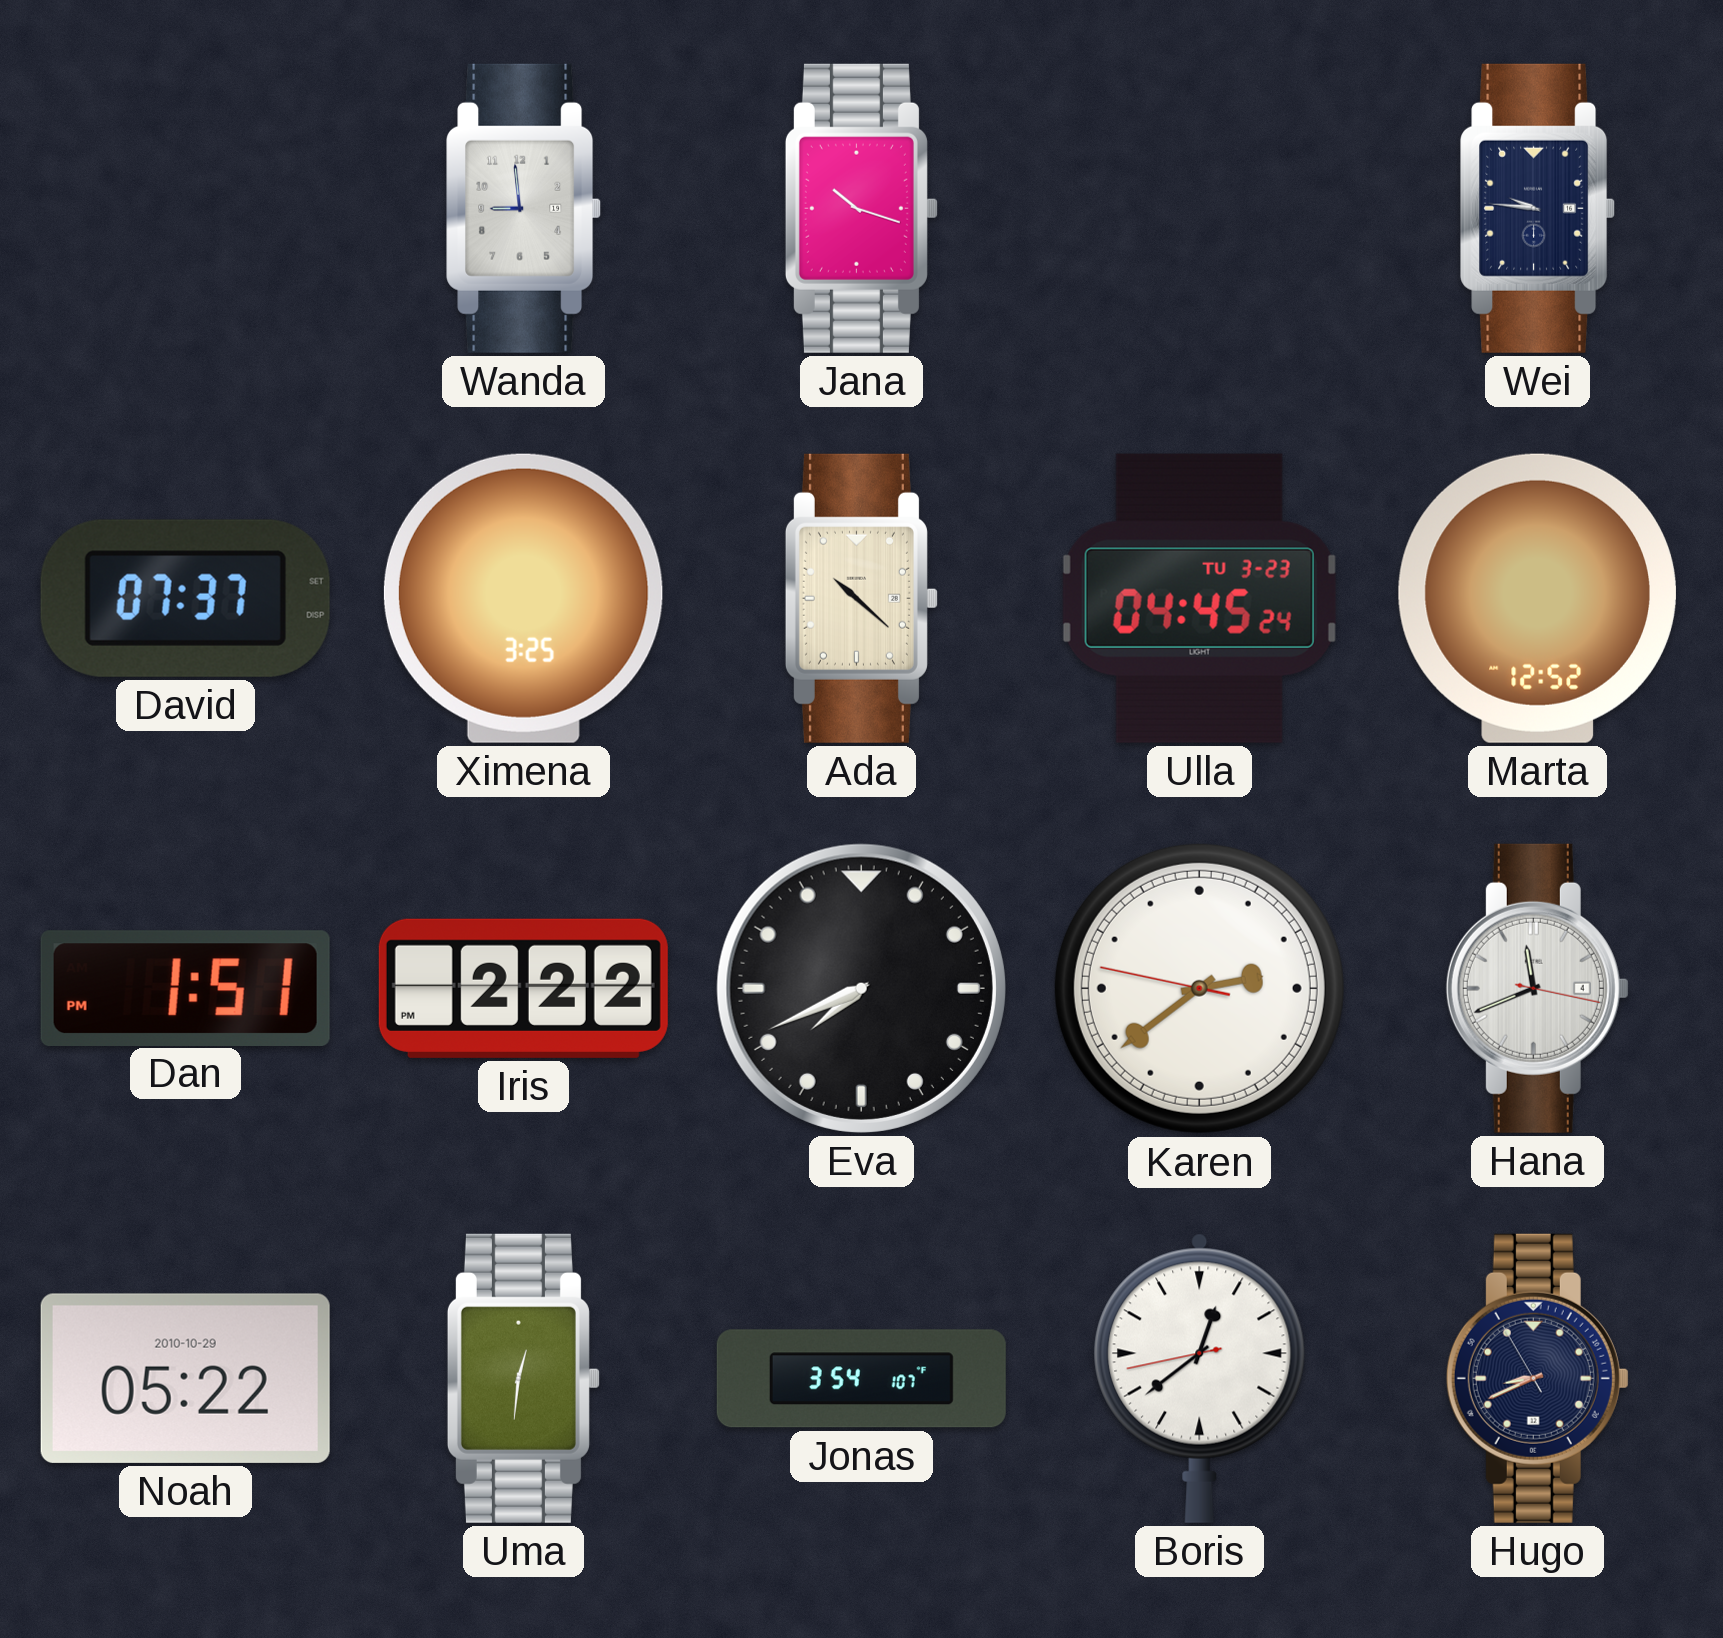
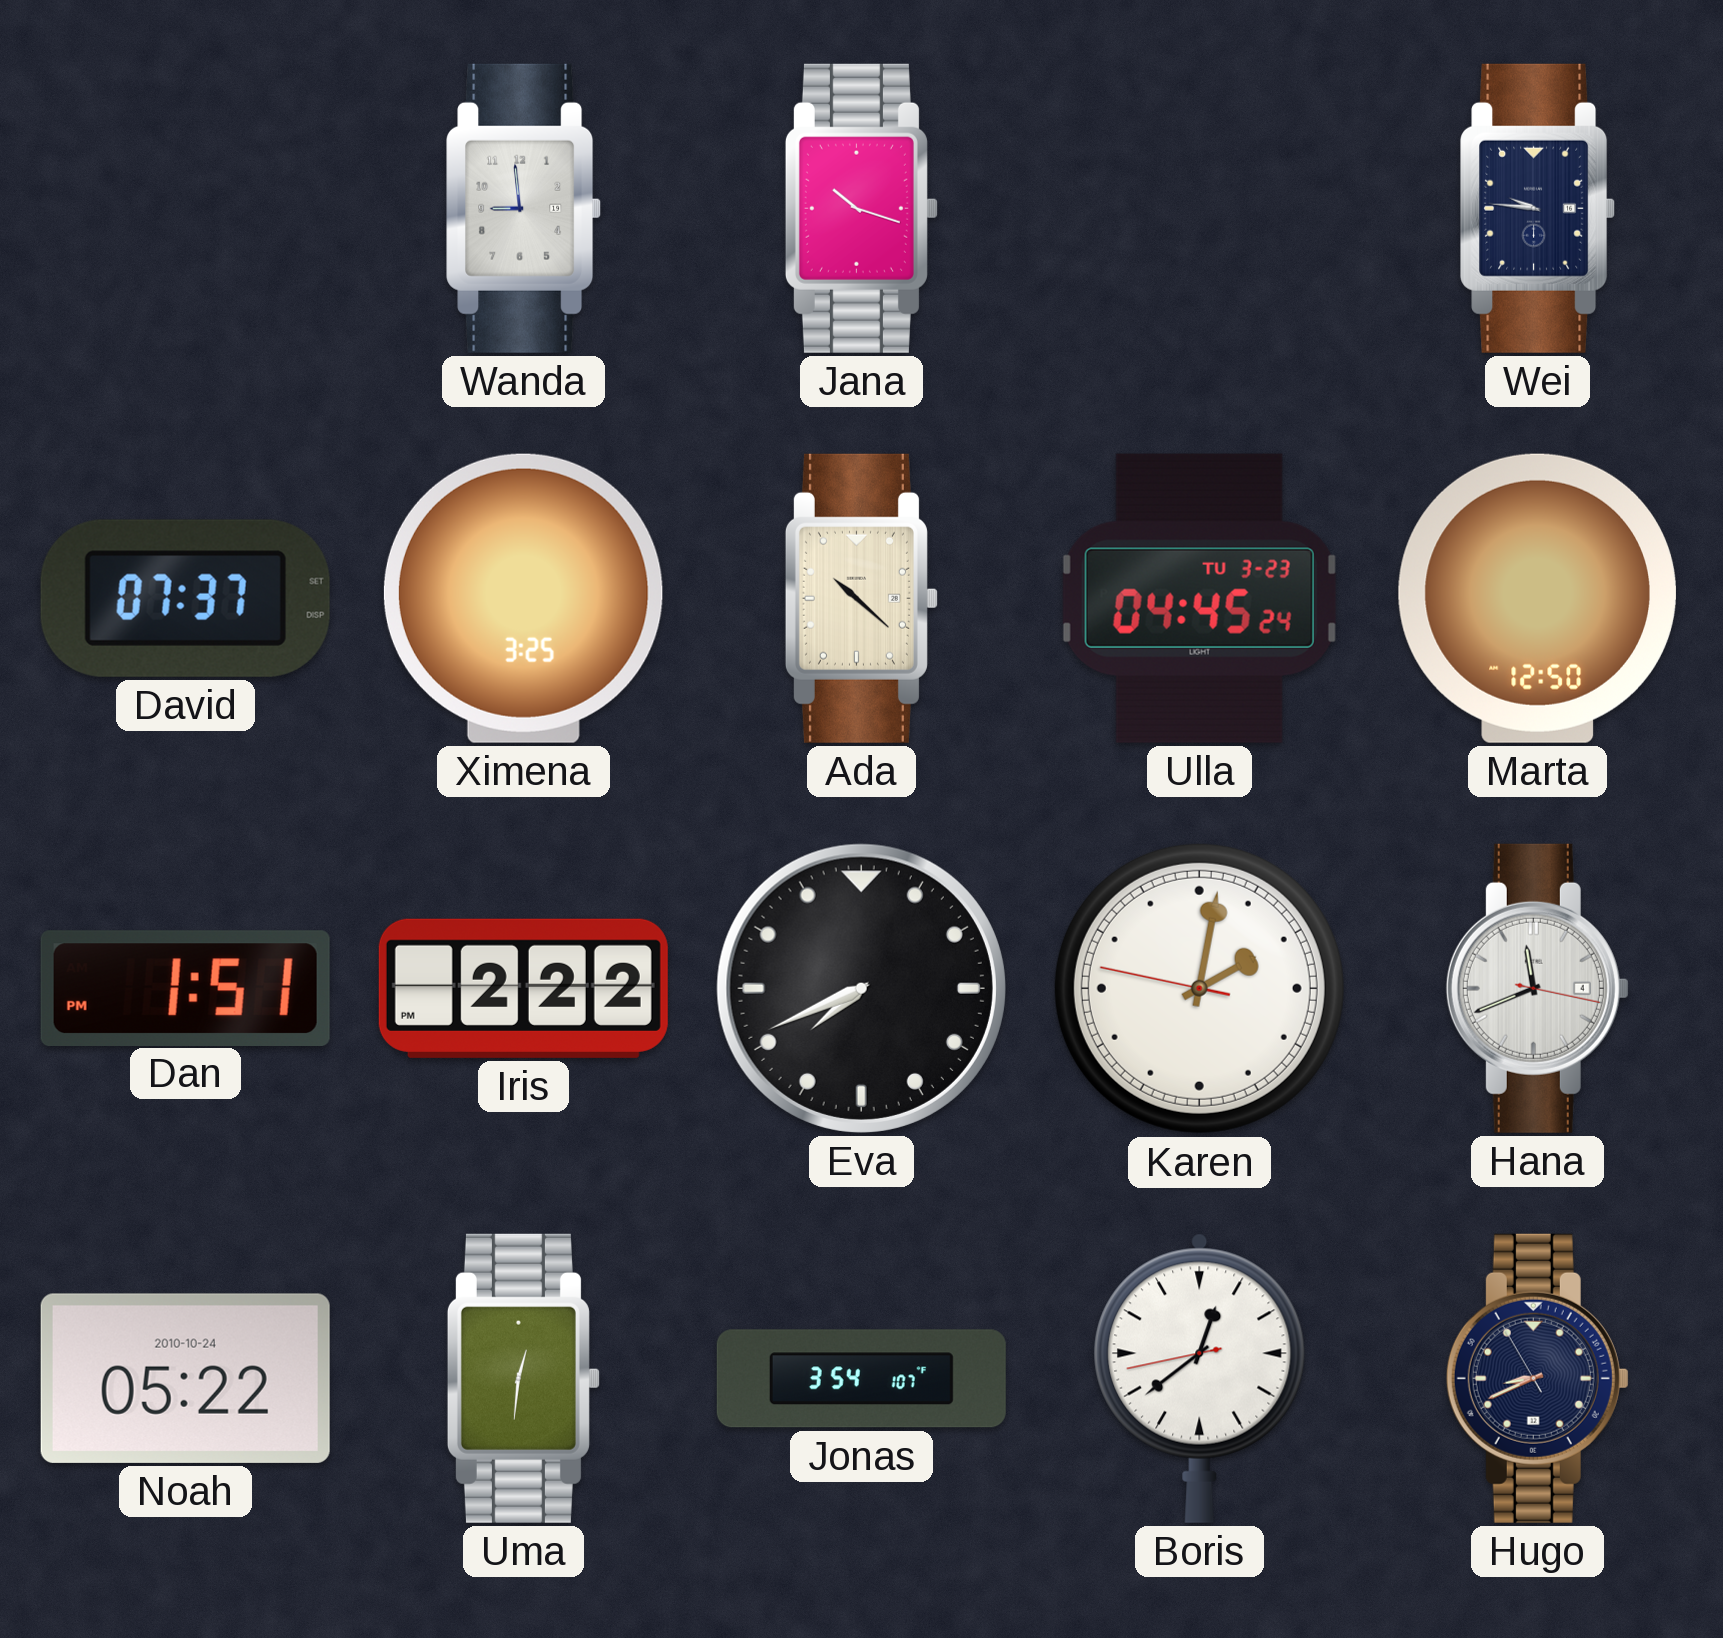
Marta: 12:52 -> 12:50
Karen: 2:38 -> 2:01
Noah date: 2010-10-29 -> 2010-10-24
